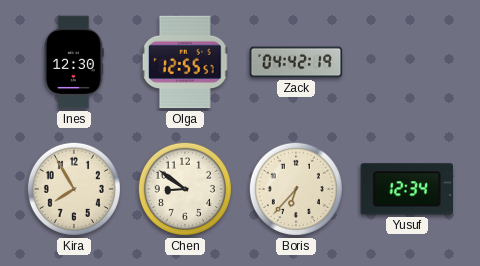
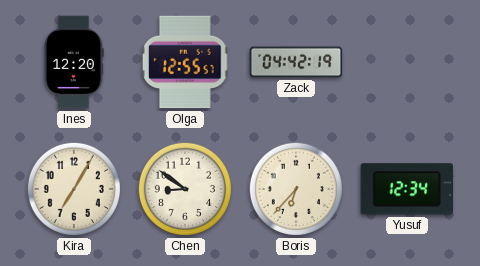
Ines: 12:30 -> 12:20
Kira: 7:55 -> 7:05
